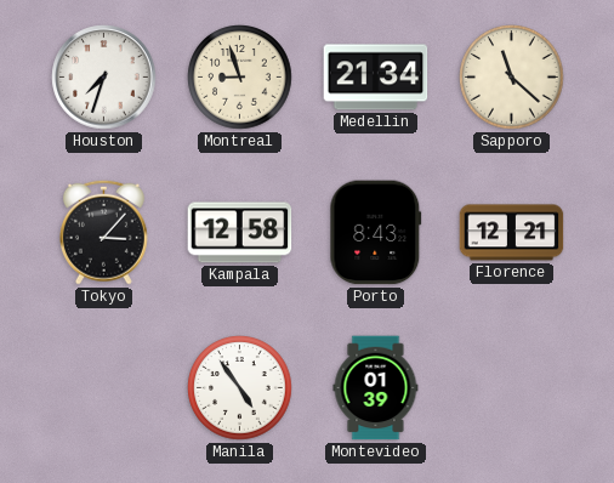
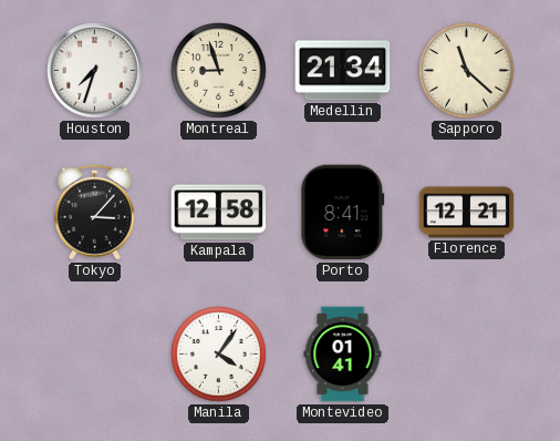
Porto: 8:43 -> 8:41
Manila: 4:54 -> 4:06
Montevideo: 01:39 -> 01:41
